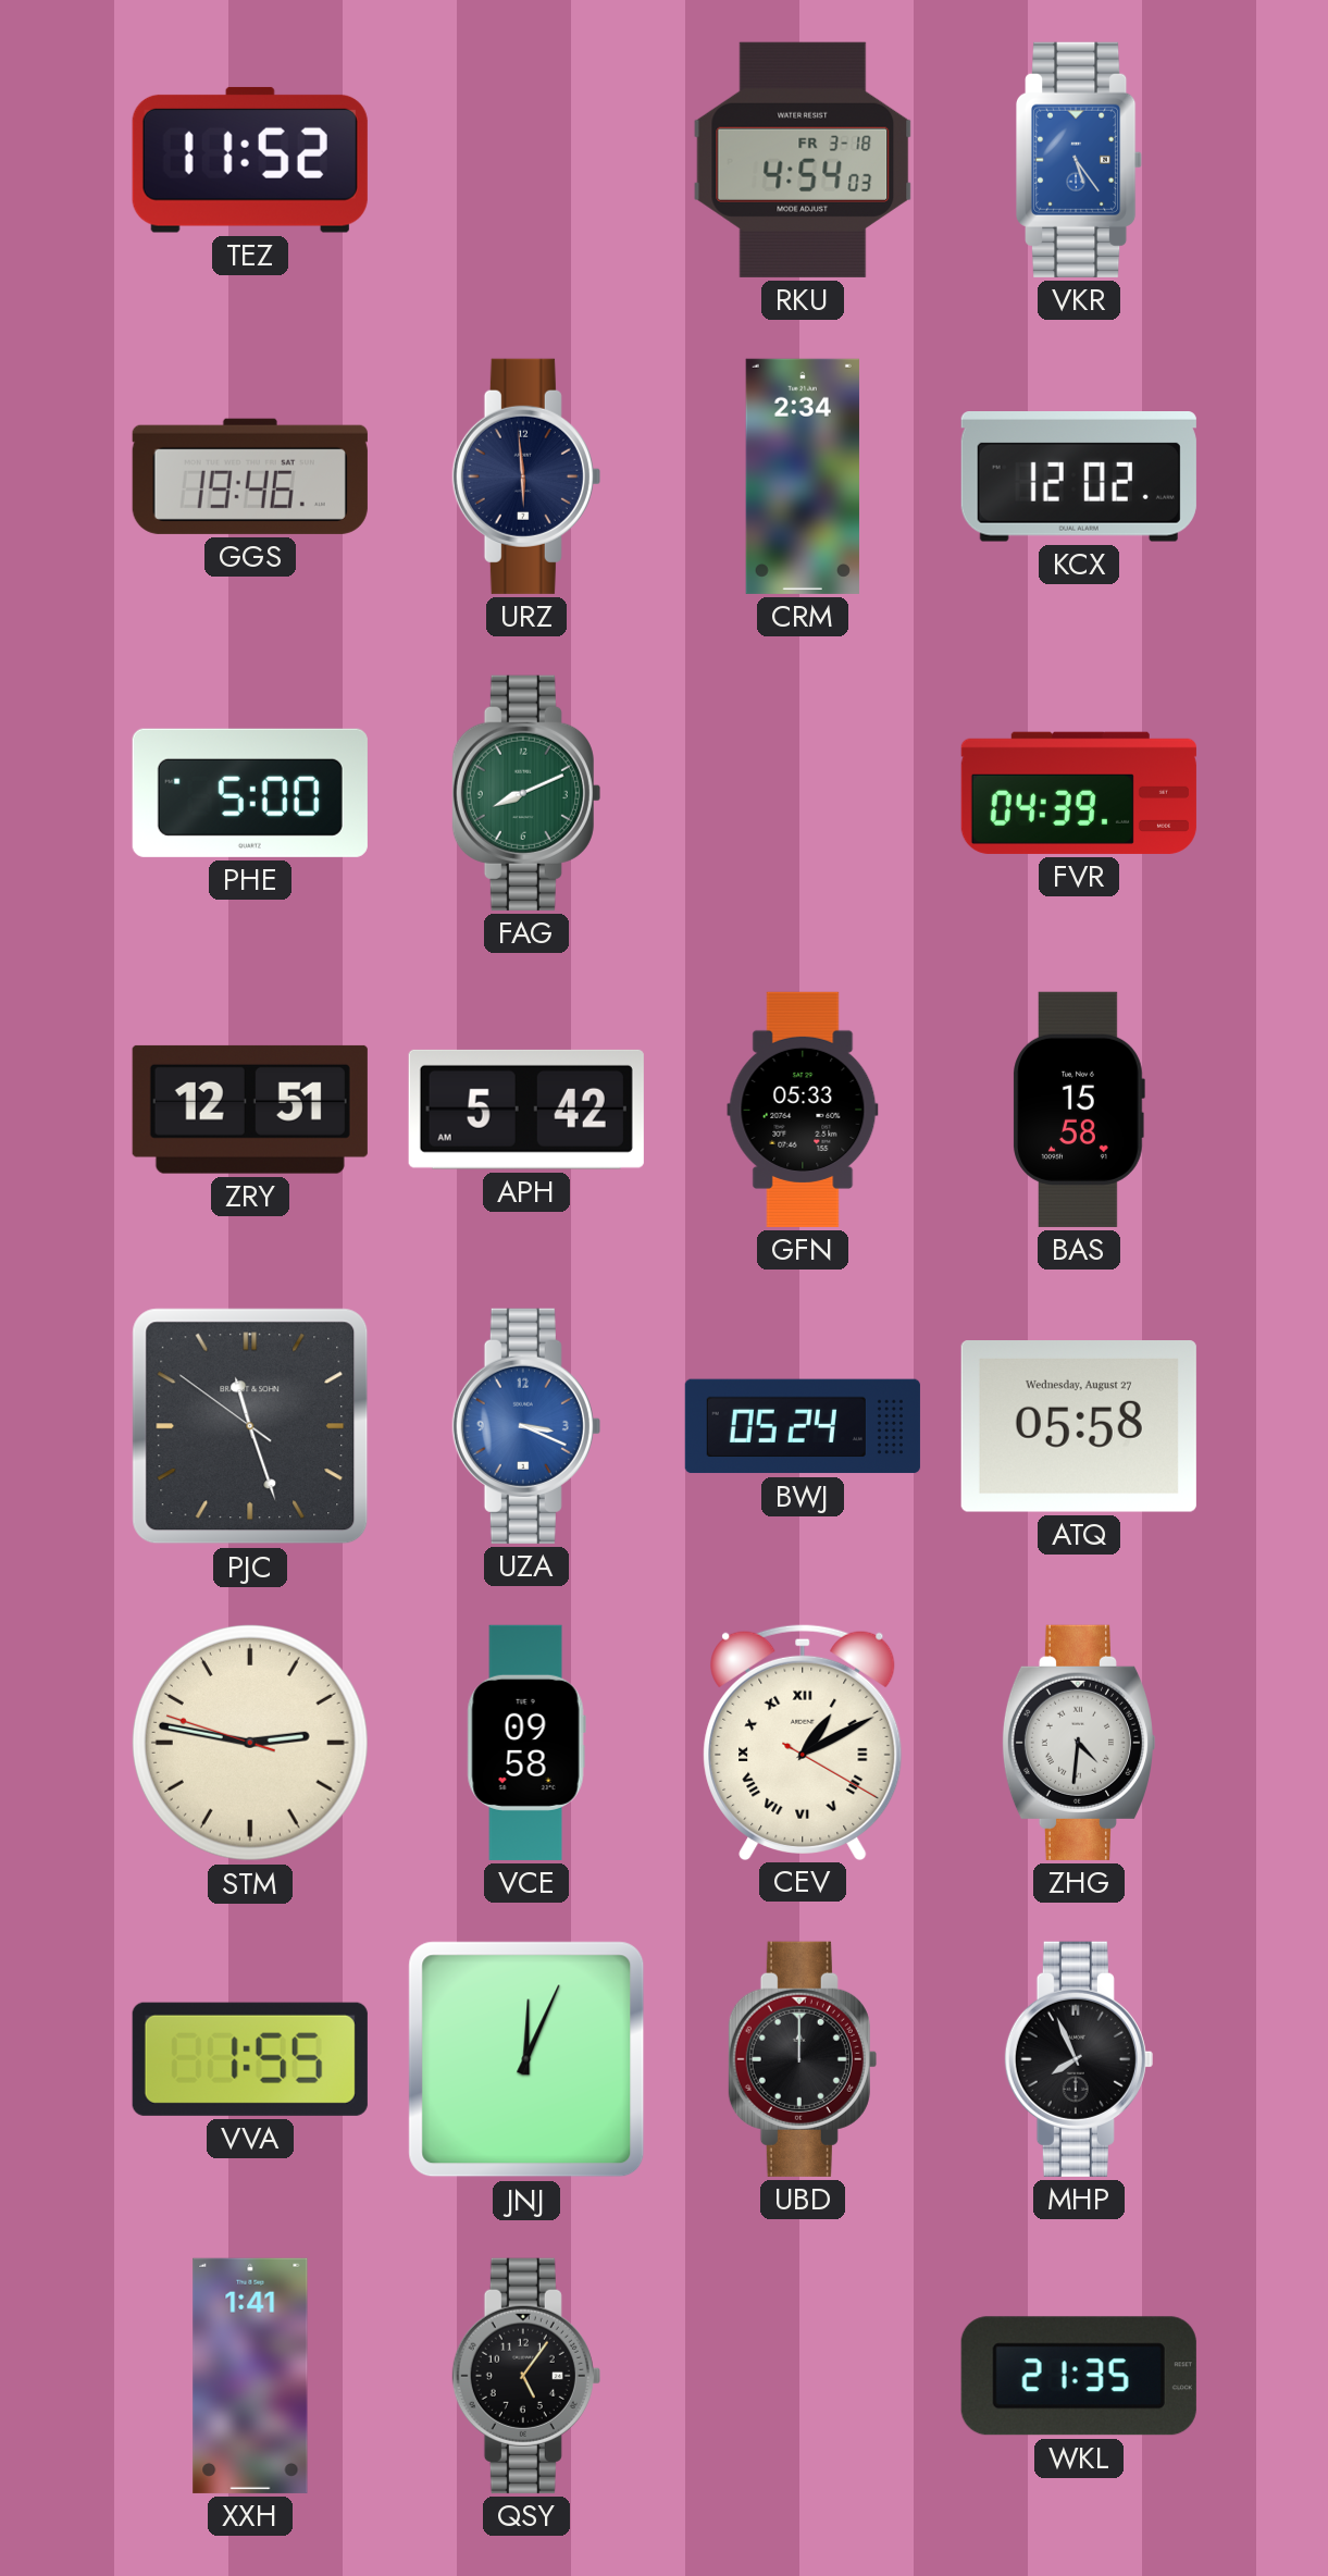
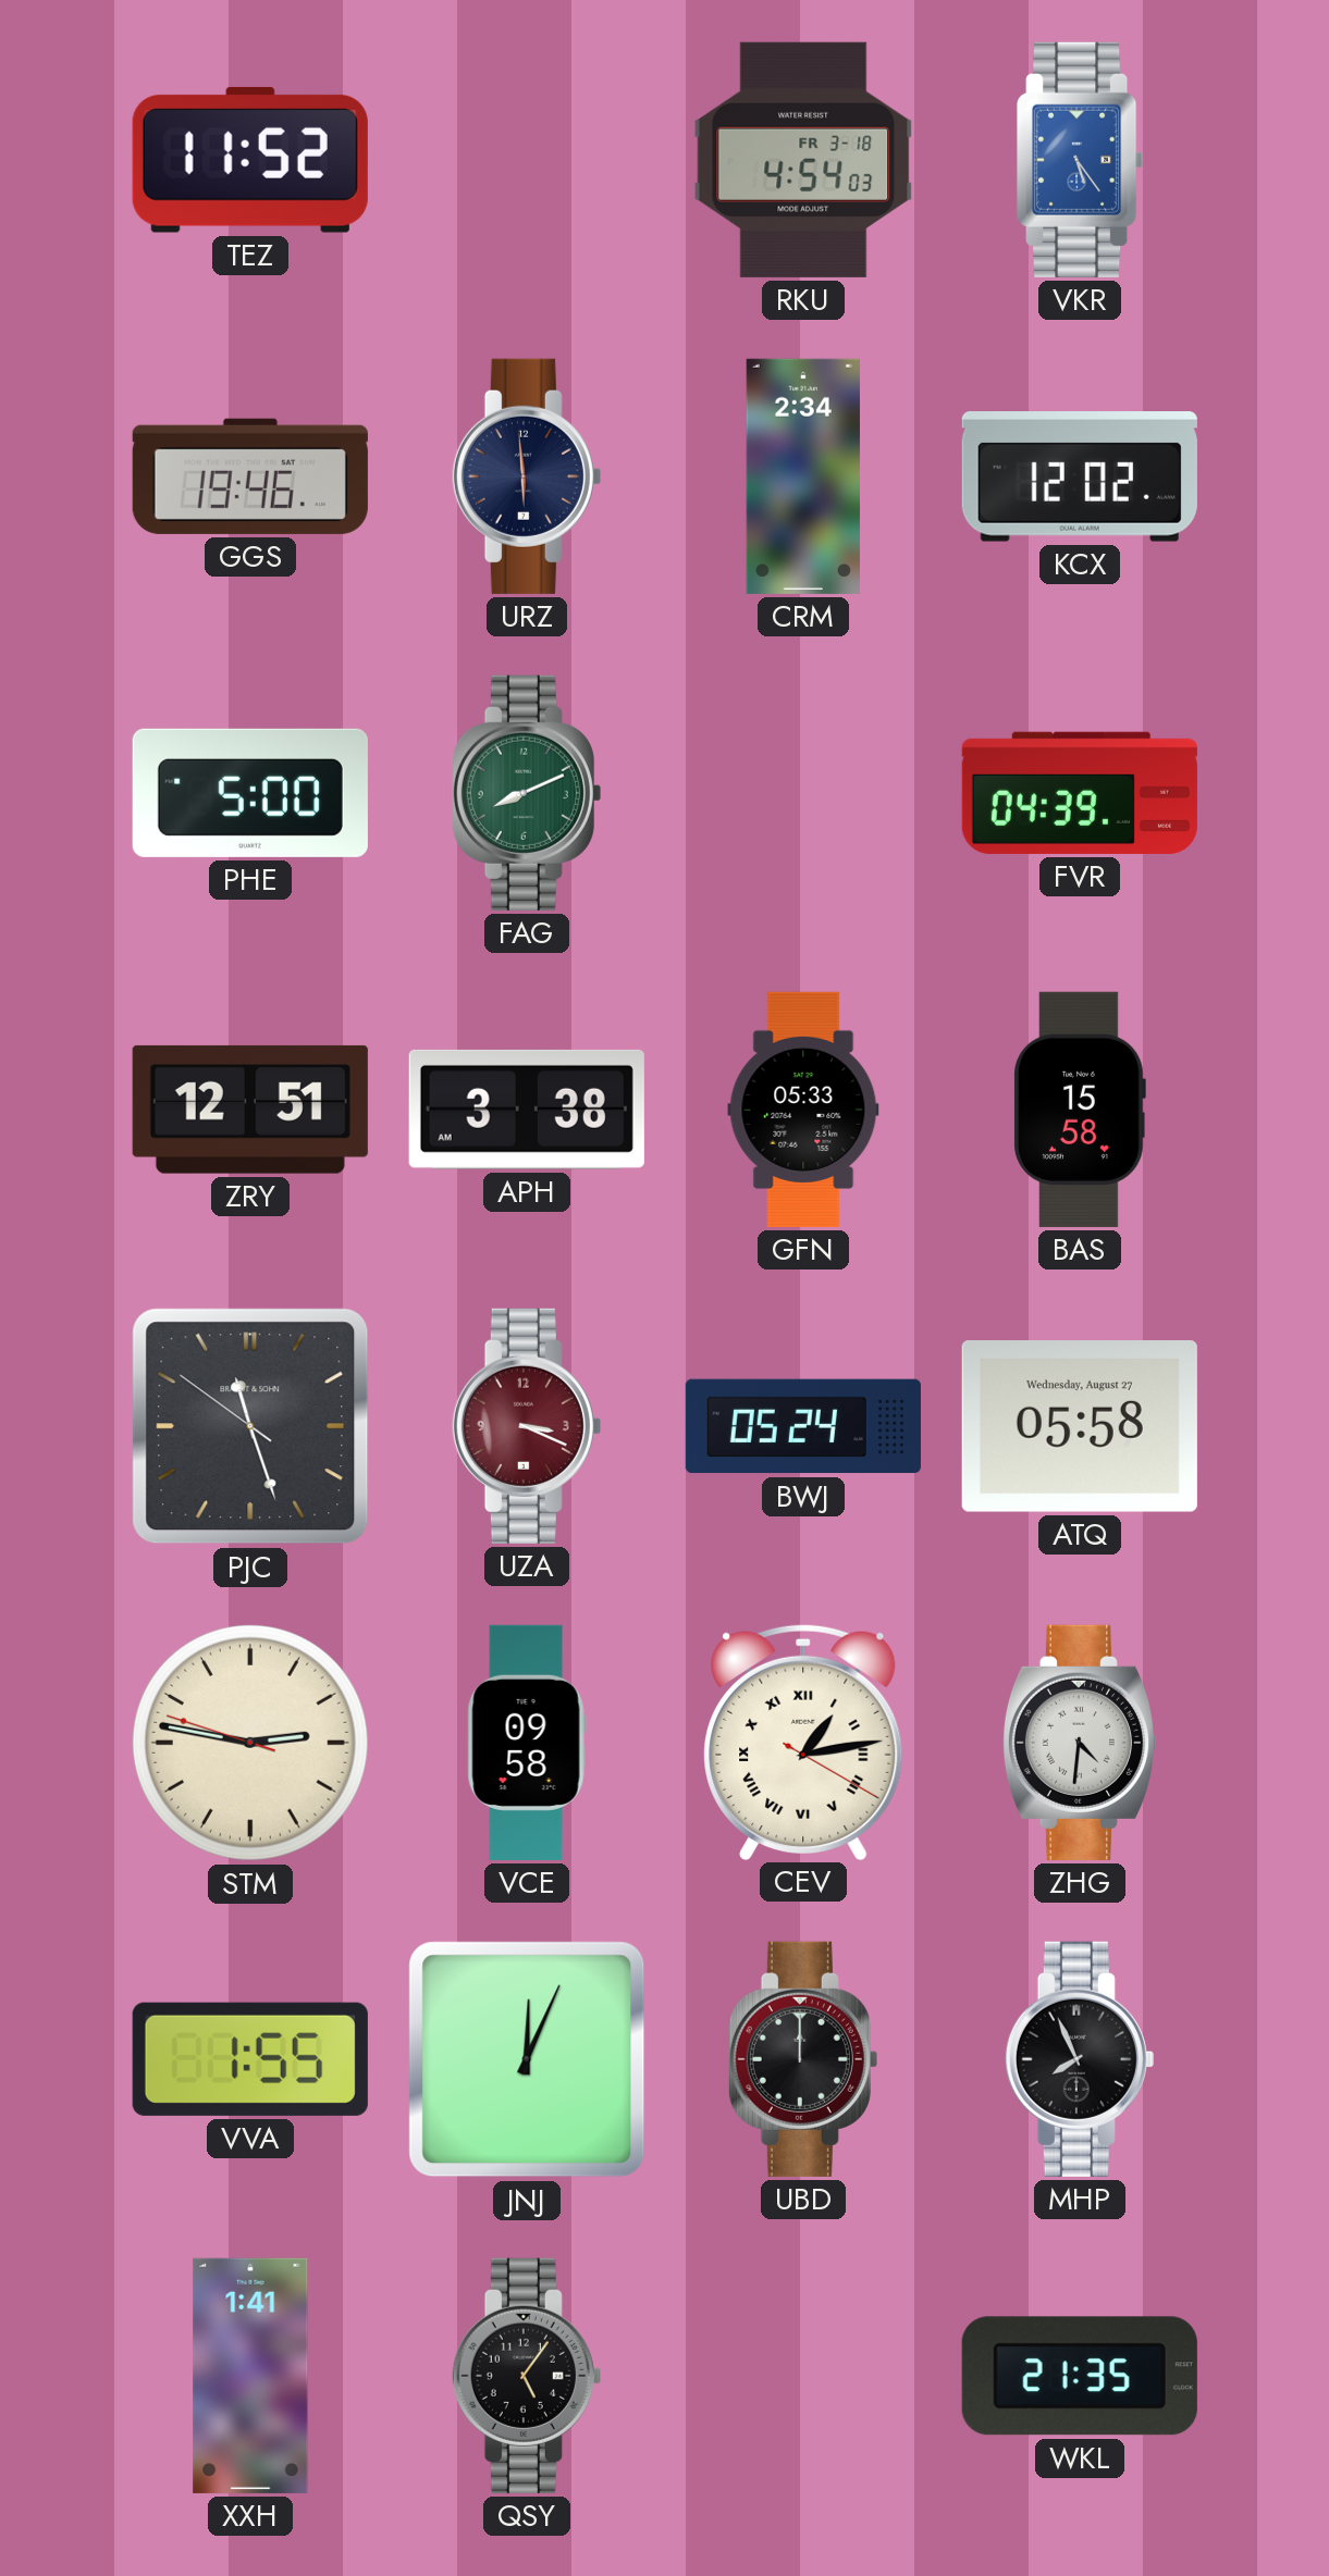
APH: 5:42 -> 3:38
UZA dial: blue -> burgundy
CEV: 1:10 -> 1:13
